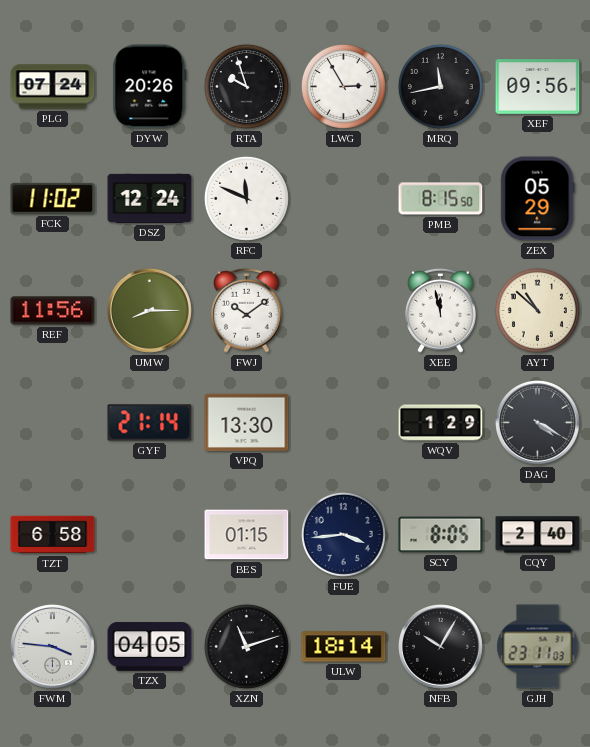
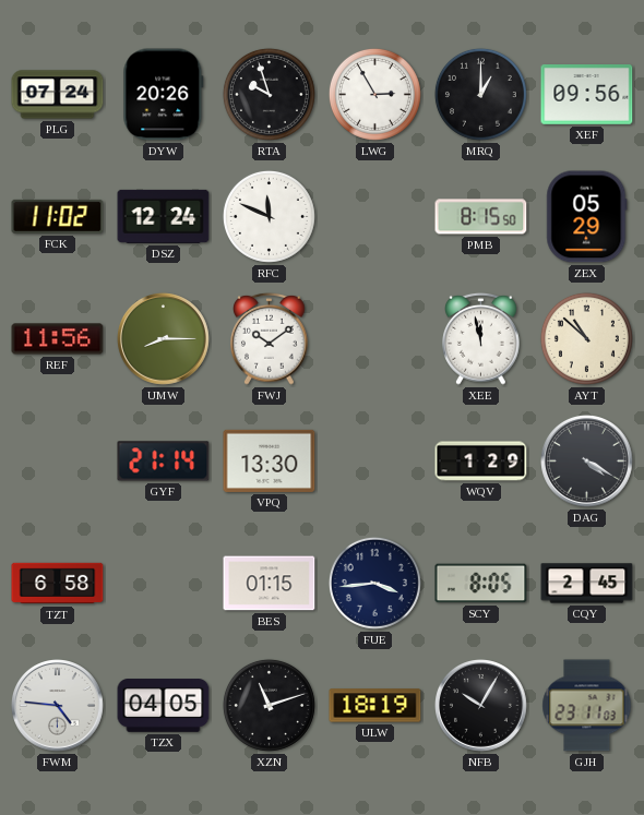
MRQ: 11:43 -> 1:00
CQY: 2:40 -> 2:45
FWM: 3:46 -> 4:46
ULW: 18:14 -> 18:19
